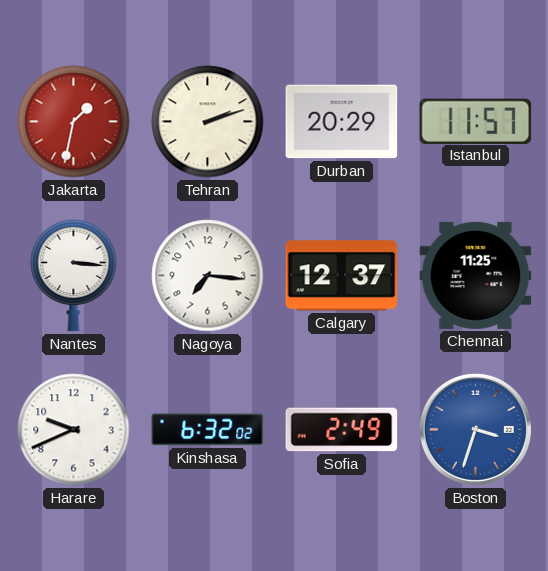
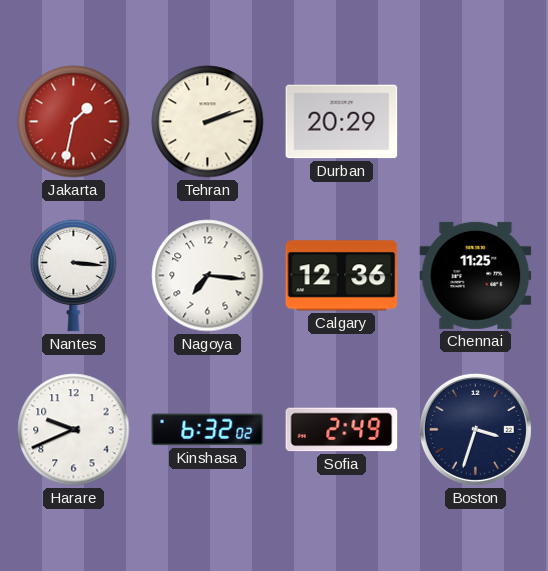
Istanbul: 11:57 -> none
Calgary: 12:37 -> 12:36
Boston dial: blue -> navy
